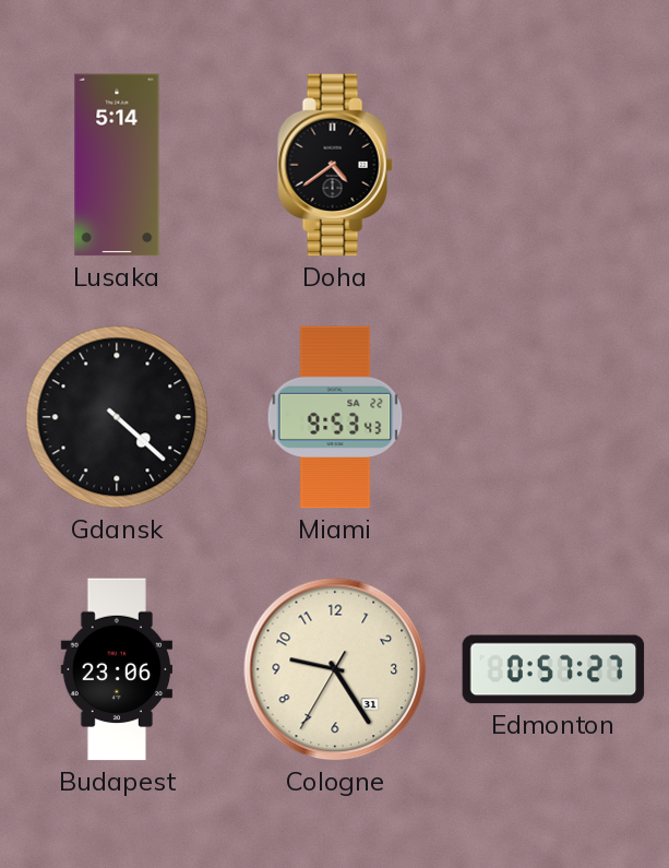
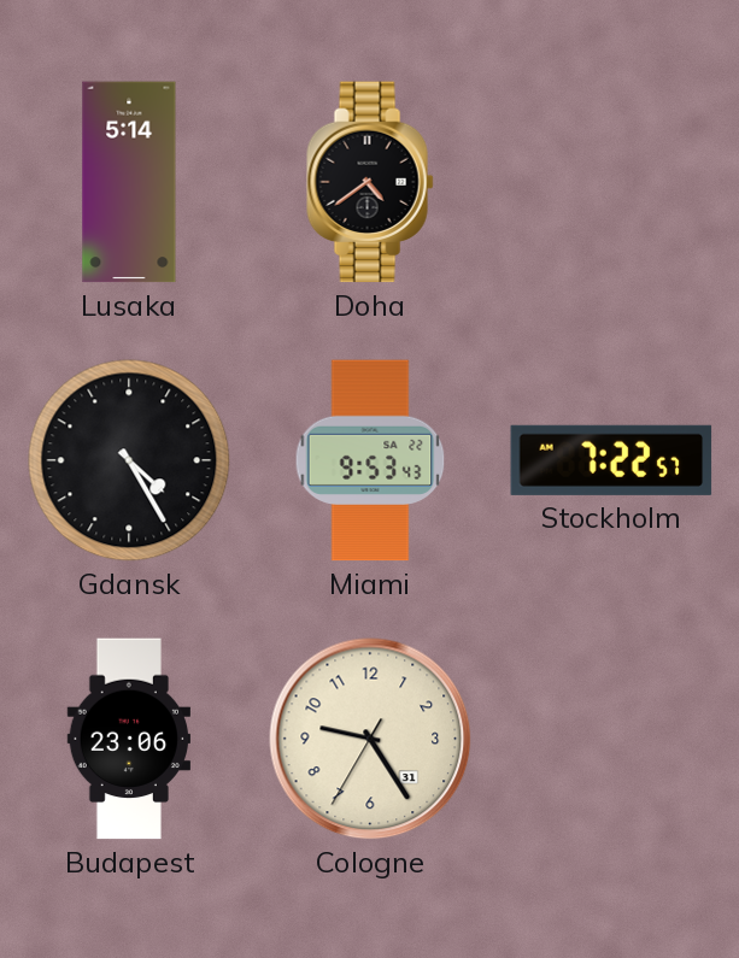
Gdansk: 4:22 -> 4:25
Stockholm: none -> 7:22
Edmonton: 0:57 -> none
